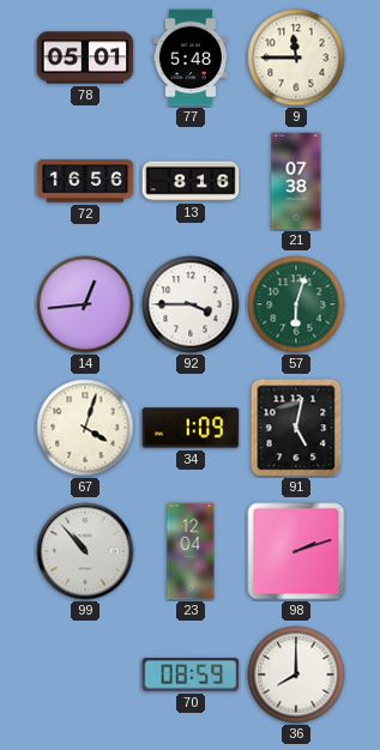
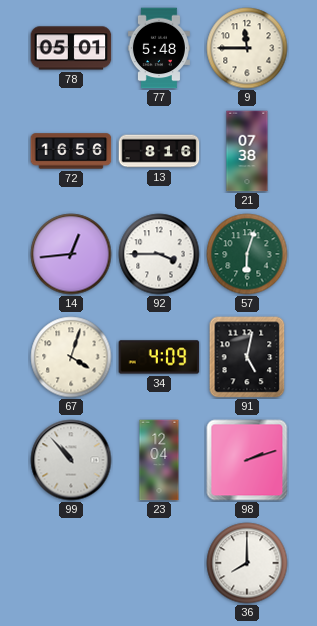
34: 1:09 -> 4:09
70: 08:59 -> none
